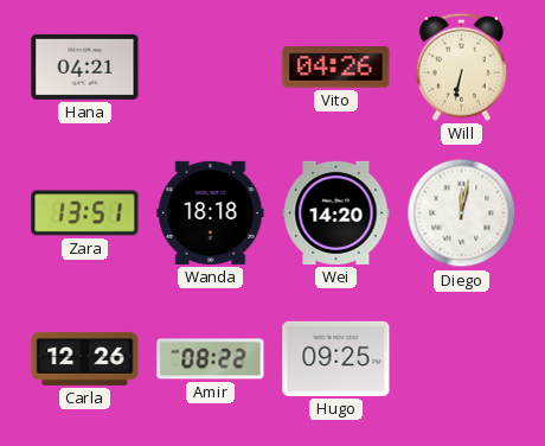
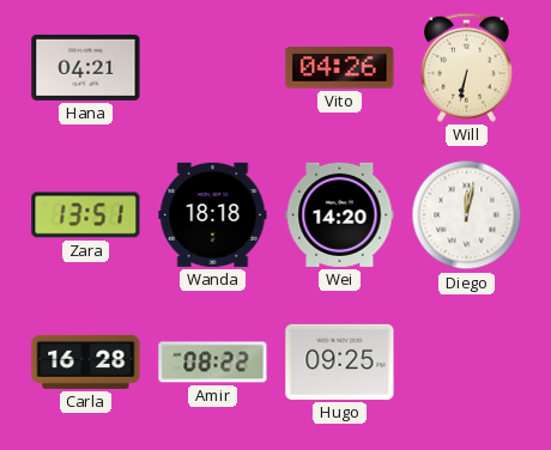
Carla: 12:26 -> 16:28
